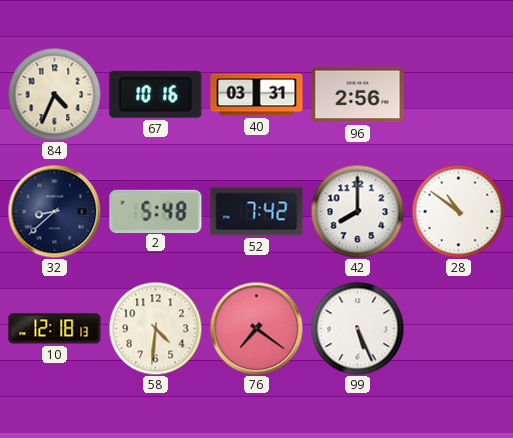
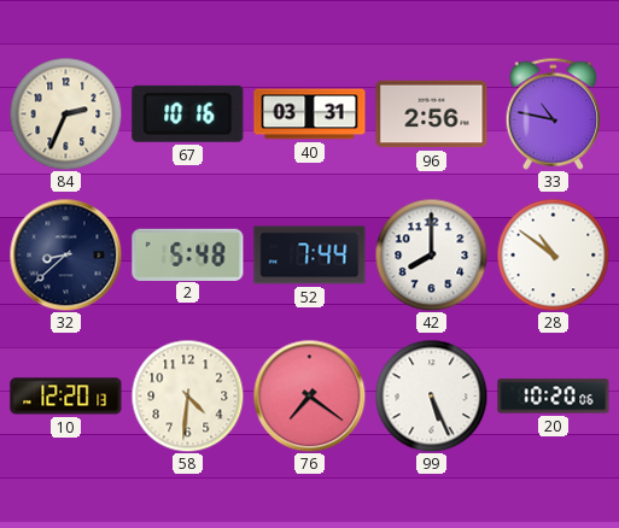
84: 4:34 -> 2:34
33: none -> 10:47
52: 7:42 -> 7:44
10: 12:18 -> 12:20
20: none -> 10:20
